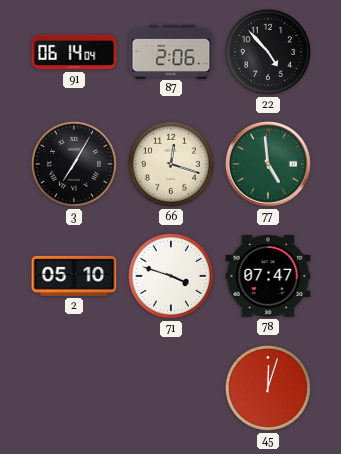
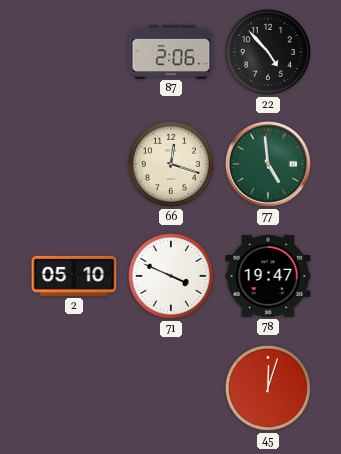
91: 06:14 -> none
3: 7:05 -> none
71: 3:48 -> 3:49
78: 07:47 -> 19:47
